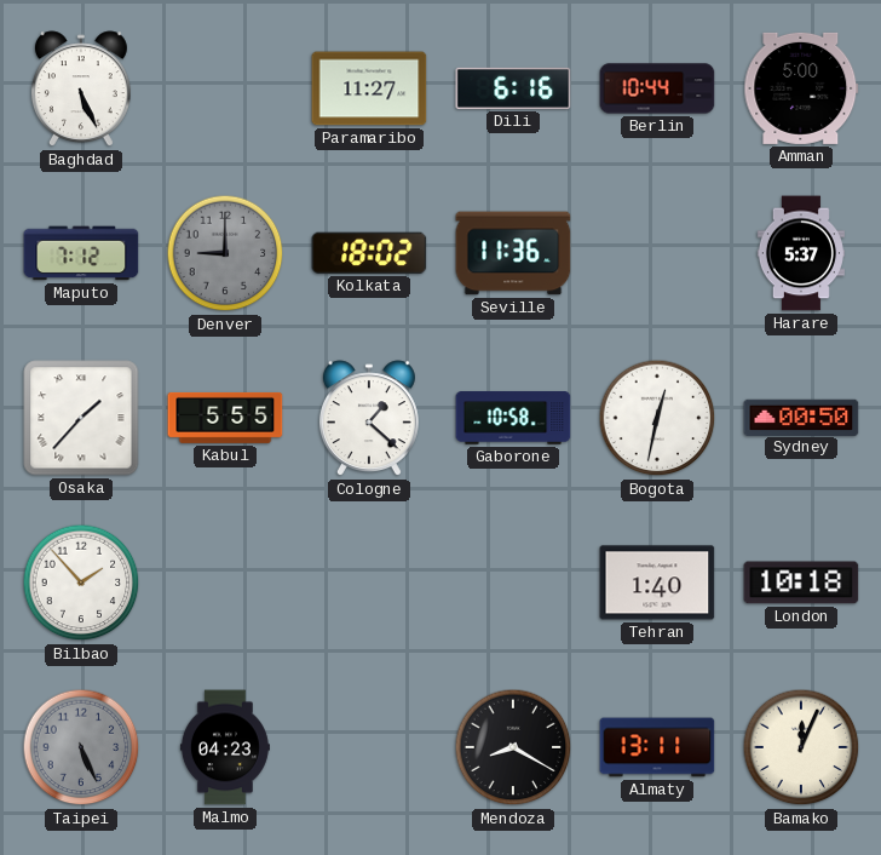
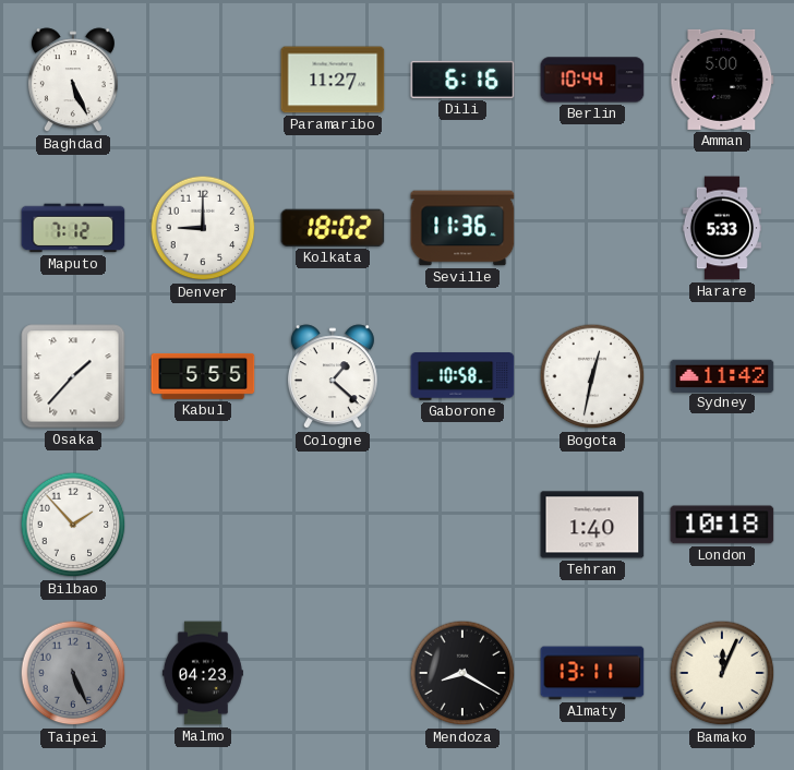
Denver dial: grey -> white
Harare: 5:37 -> 5:33
Sydney: 00:50 -> 11:42
